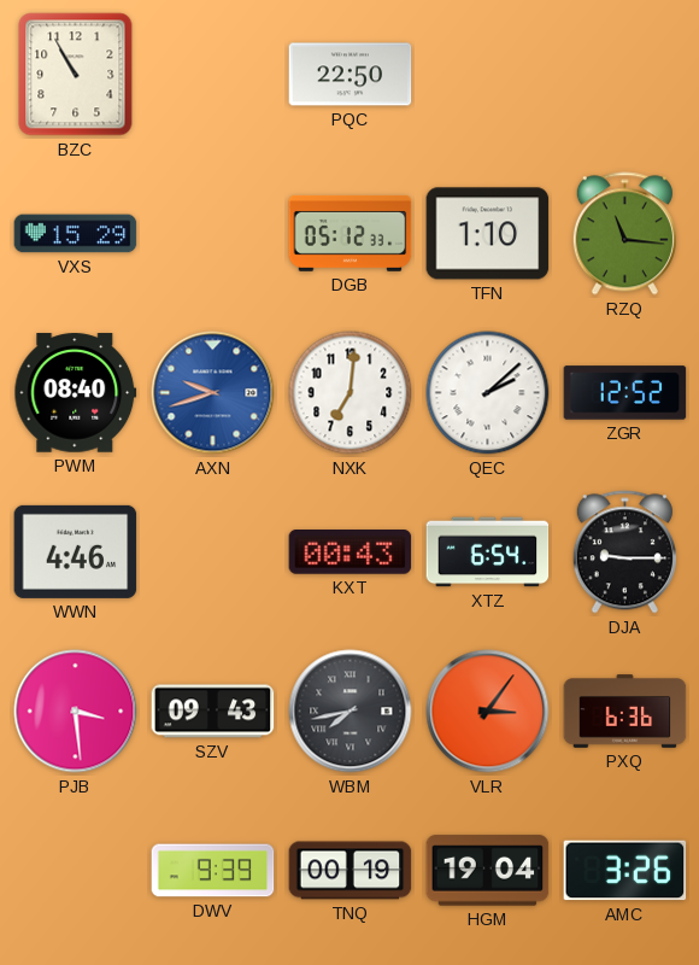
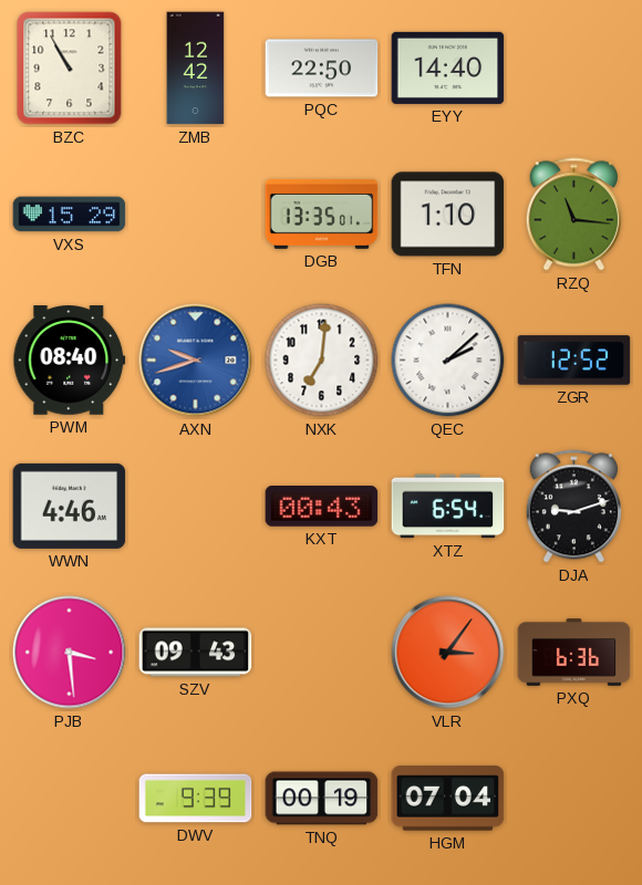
ZMB: none -> 12:42
EYY: none -> 14:40
DGB: 05:12 -> 13:35
DJA: 9:15 -> 9:12
WBM: 7:43 -> none
HGM: 19:04 -> 07:04
AMC: 3:26 -> none
